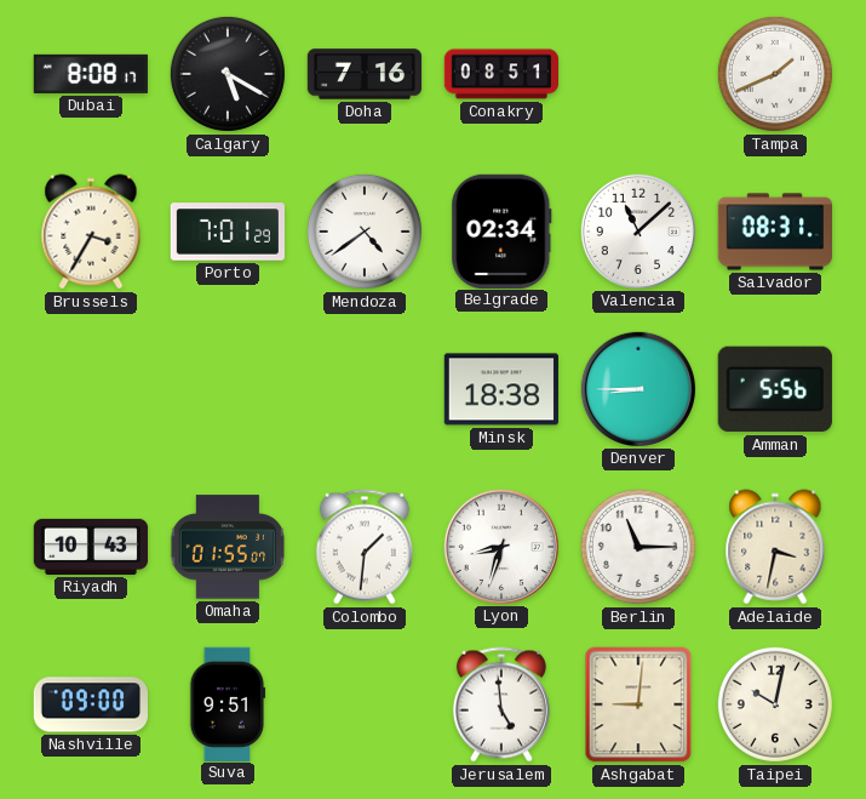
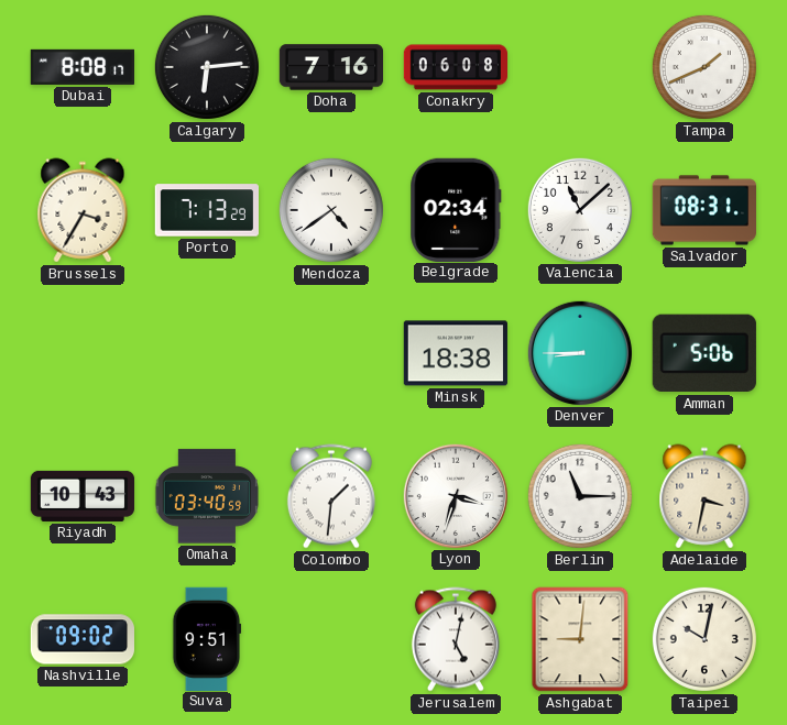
Calgary: 5:20 -> 6:14
Conakry: 08:51 -> 06:08
Porto: 7:01 -> 7:13
Amman: 5:56 -> 5:06
Omaha: 01:55 -> 03:40
Lyon: 8:33 -> 3:33
Nashville: 09:00 -> 09:02
Jerusalem: 4:59 -> 5:02
